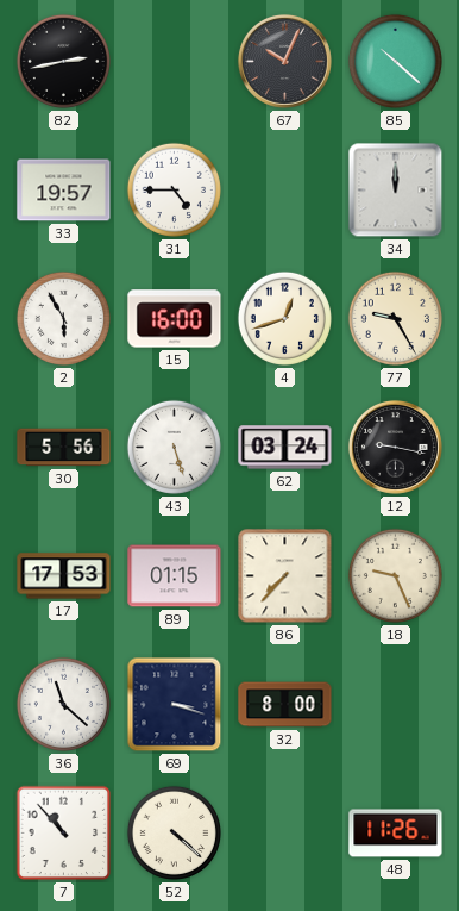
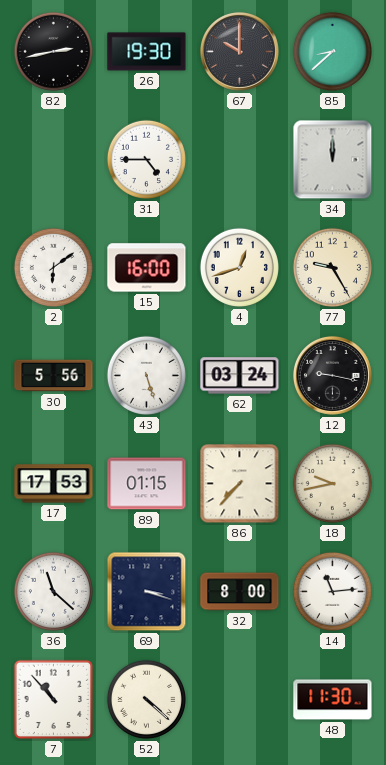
26: none -> 19:30
67: 10:04 -> 10:00
85: 10:22 -> 8:38
33: 19:57 -> none
2: 5:55 -> 6:09
18: 9:26 -> 9:43
14: none -> 11:14
48: 11:26 -> 11:30
